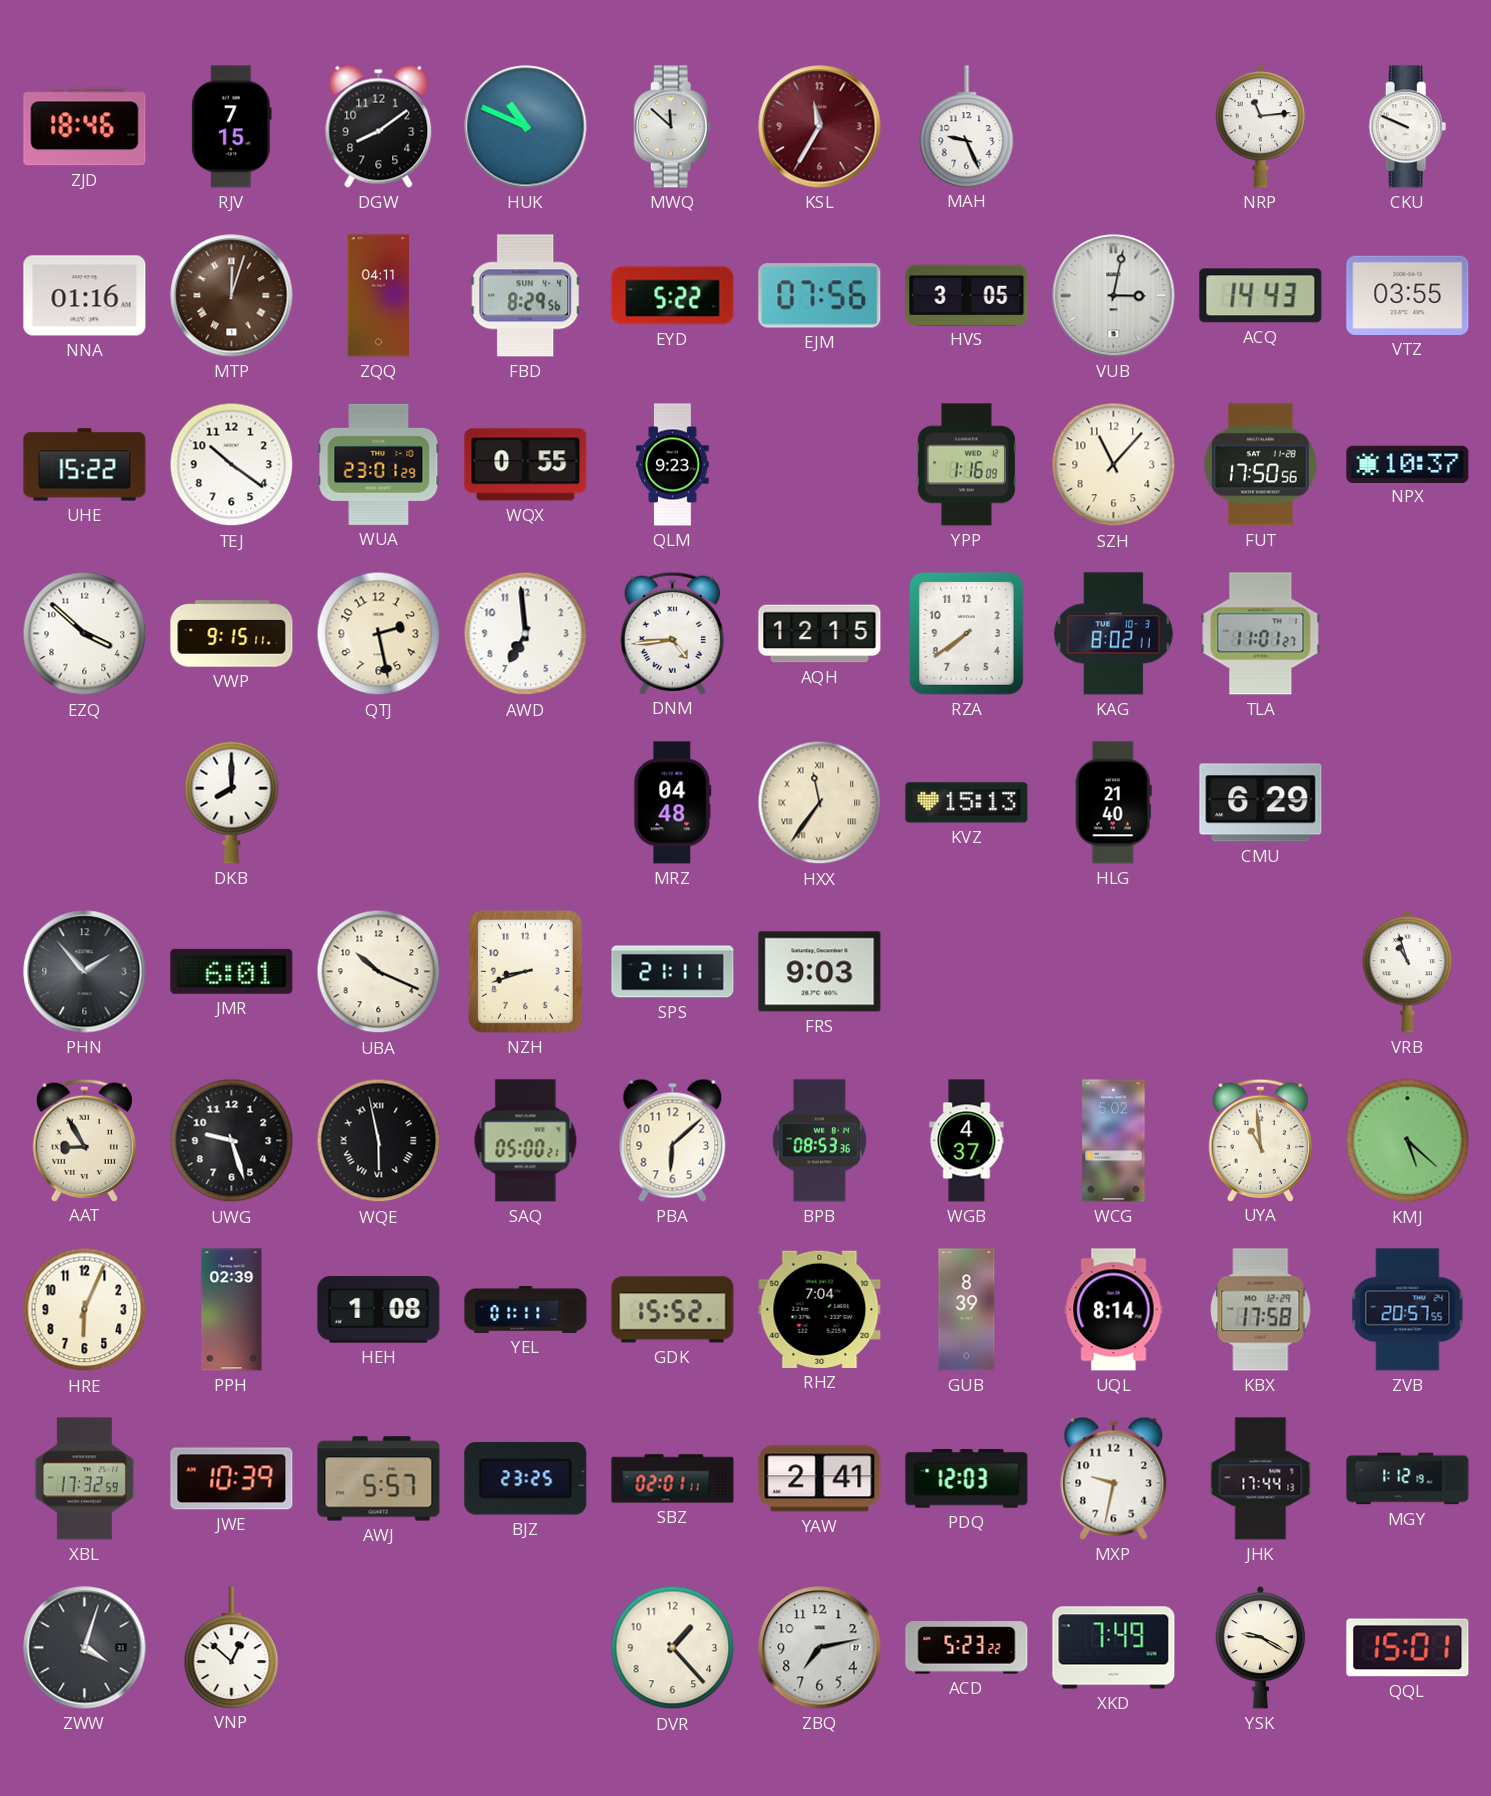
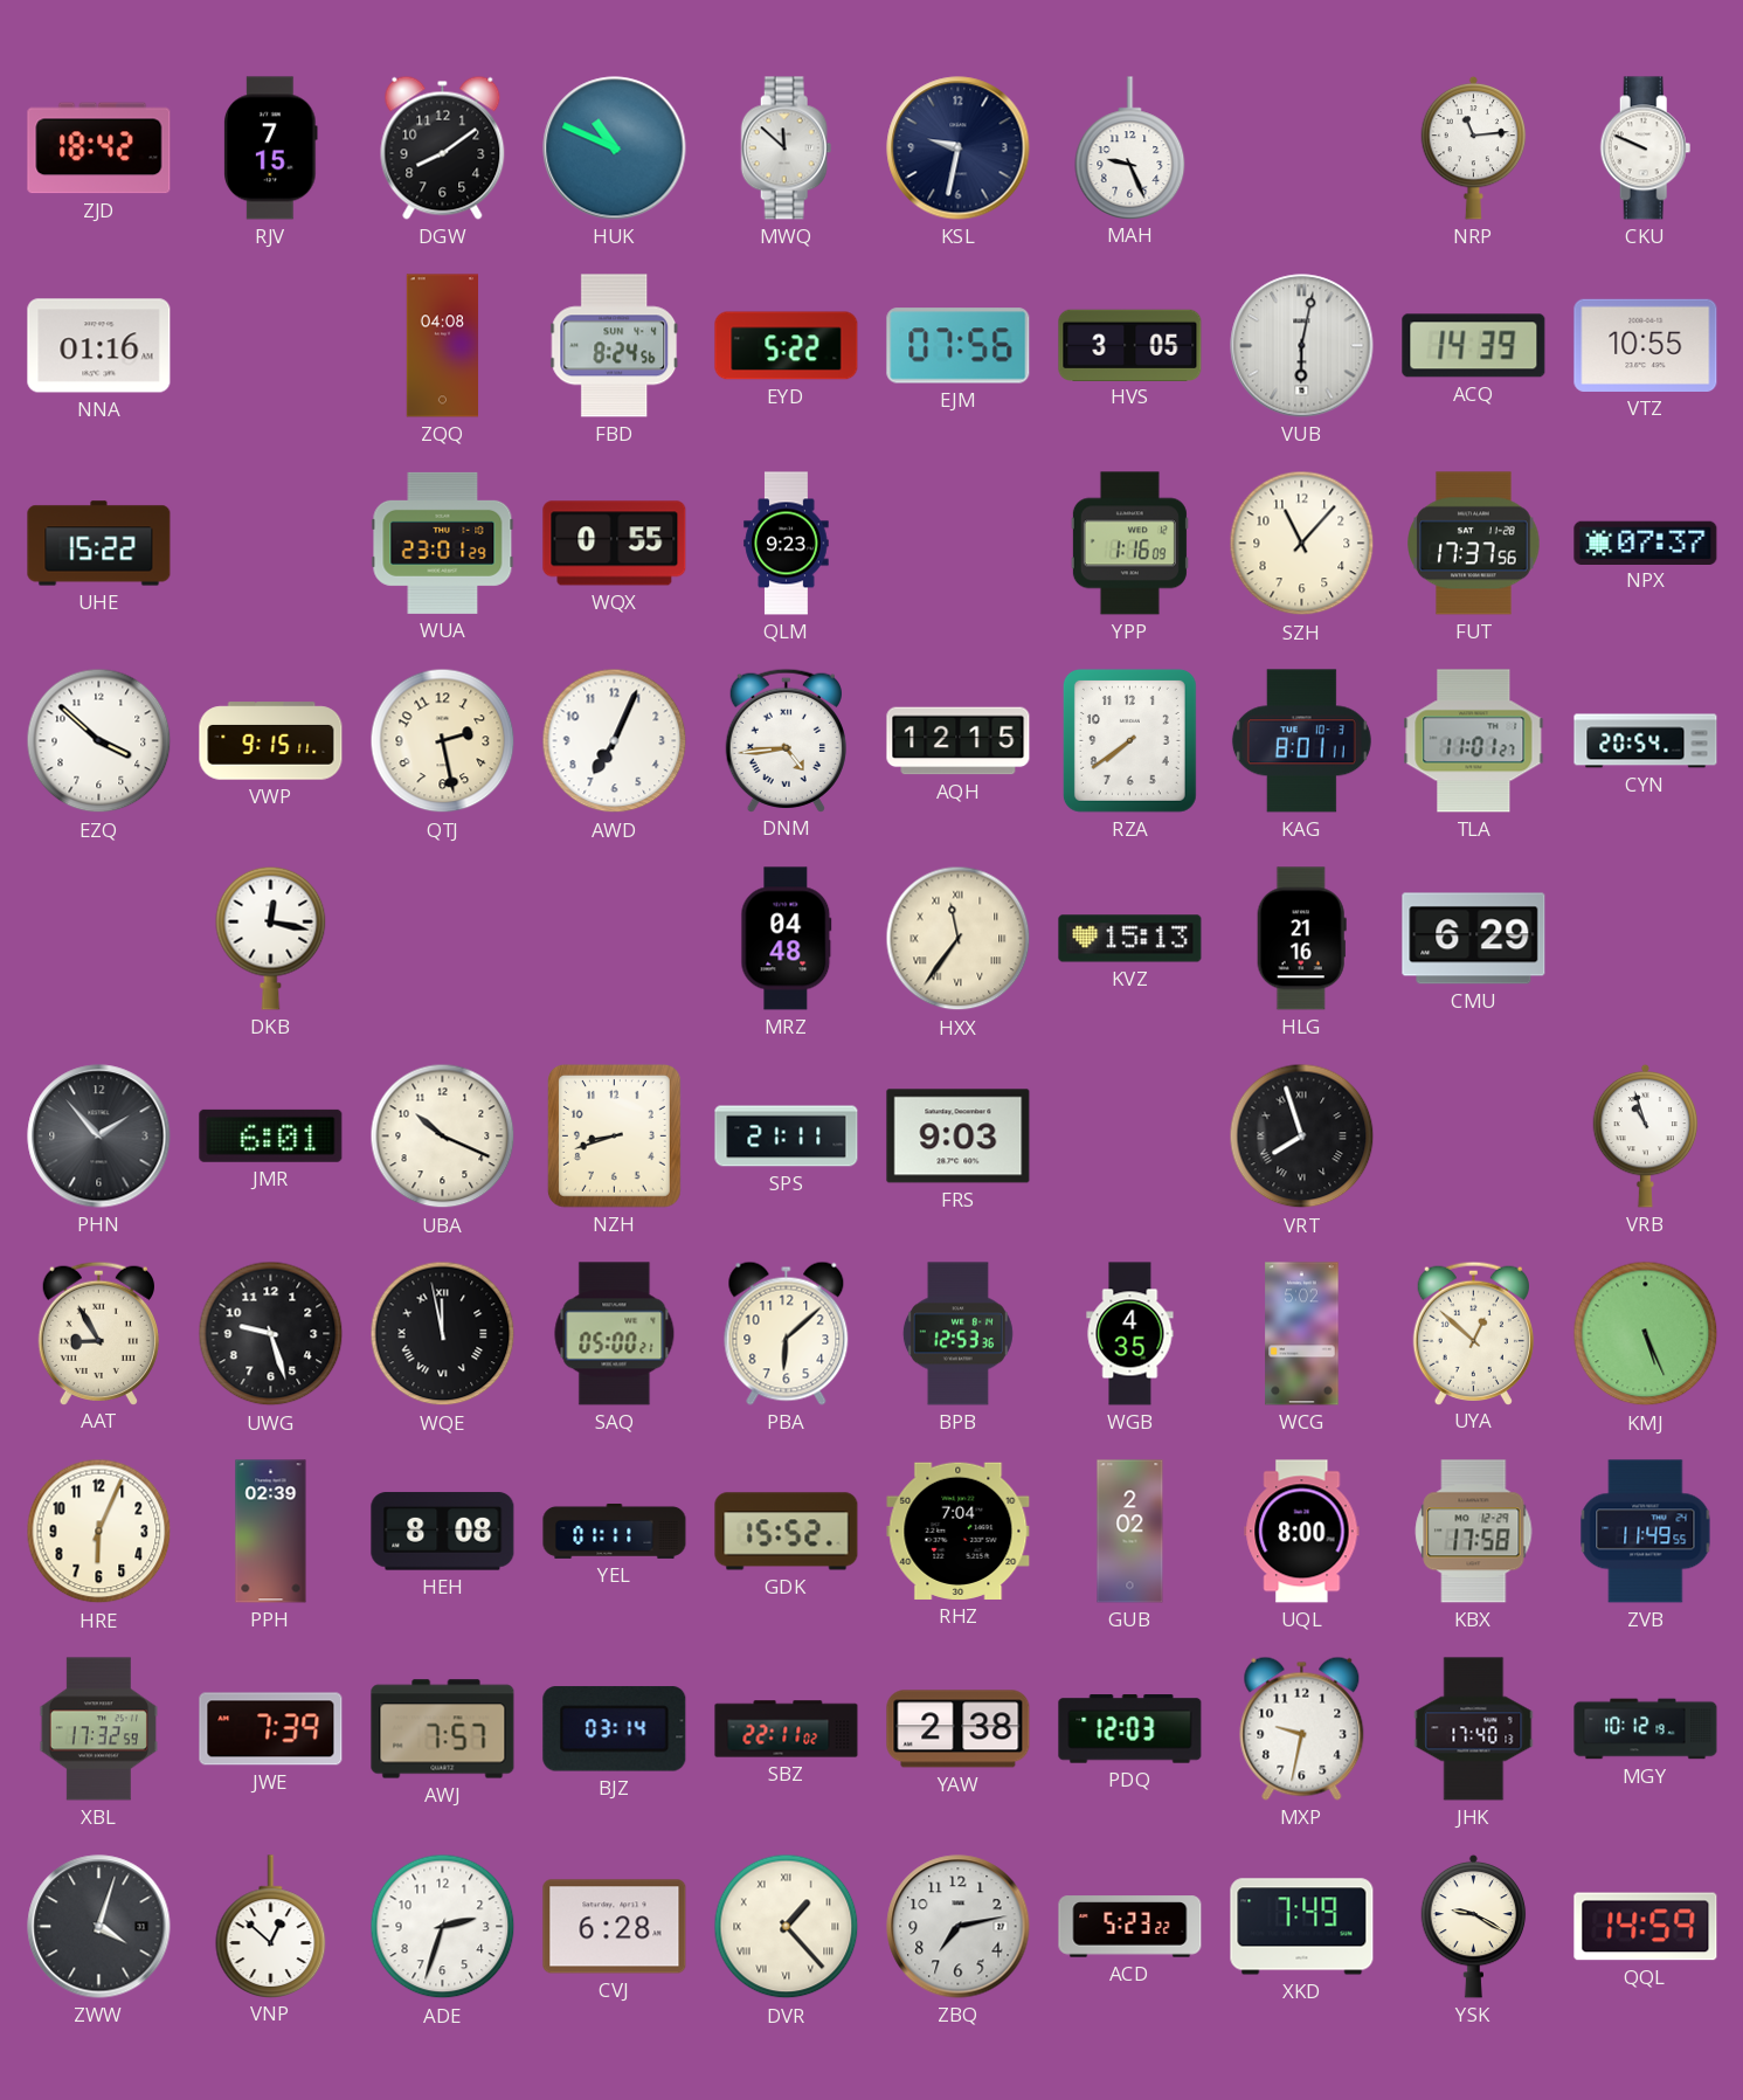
ZJD: 18:46 -> 18:42
KSL: 11:35 -> 9:32
KSL dial: burgundy -> navy
MTP: 12:03 -> none
ZQQ: 04:11 -> 04:08
FBD: 8:29 -> 8:24
VUB: 3:02 -> 6:02
ACQ: 14:43 -> 14:39
VTZ: 03:55 -> 10:55
TEJ: 10:21 -> none
FUT: 17:50 -> 17:37
NPX: 10:37 -> 07:37
AWD: 6:59 -> 7:04
KAG: 8:02 -> 8:01
CYN: none -> 20:54
DKB: 8:00 -> 12:17
HLG: 21:40 -> 21:16
VRT: none -> 7:57
WQE: 5:58 -> 11:58
BPB: 08:53 -> 12:53
WGB: 4:37 -> 4:35
UYA: 10:59 -> 12:52
KMJ: 5:22 -> 5:26
HEH: 1:08 -> 8:08
GUB: 8:39 -> 2:02
UQL: 8:14 -> 8:00
ZVB: 20:57 -> 11:49
JWE: 10:39 -> 7:39
AWJ: 5:57 -> 7:57
BJZ: 23:25 -> 03:14
SBZ: 02:01 -> 22:11
YAW: 2:41 -> 2:38
JHK: 17:44 -> 17:40
MGY: 1:12 -> 10:12
ADE: none -> 2:33
CVJ: none -> 6:28
DVR numerals: Arabic -> Roman
QQL: 15:01 -> 14:59
